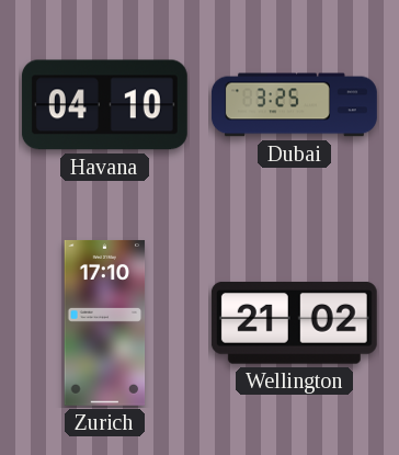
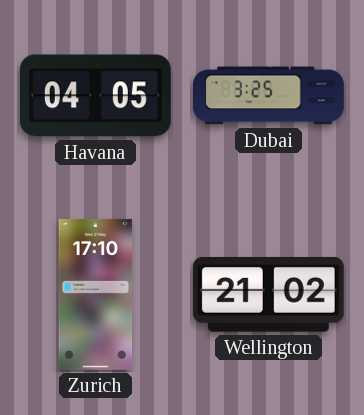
Havana: 04:10 -> 04:05
